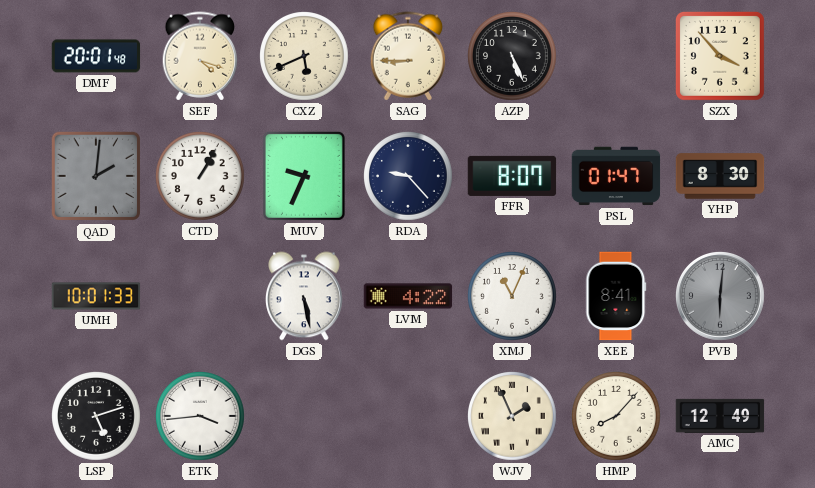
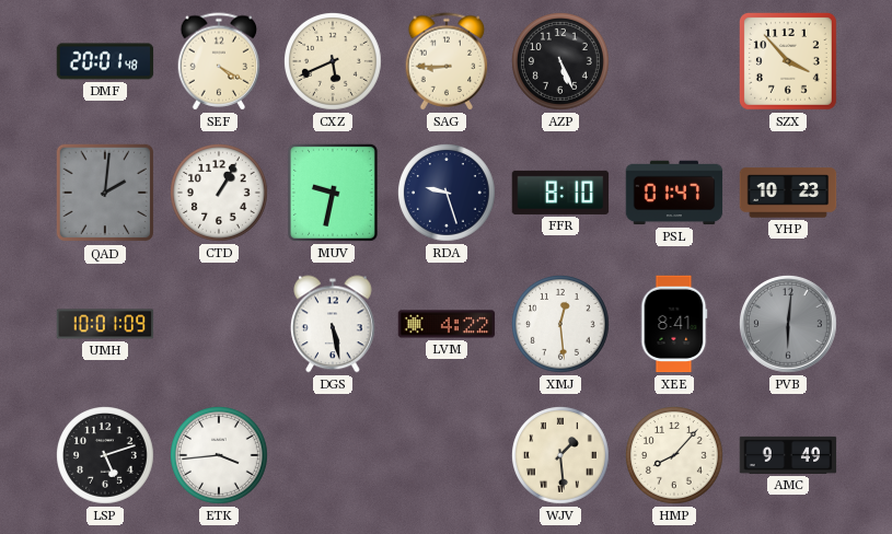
SEF: 4:18 -> 4:20
MUV: 9:34 -> 9:32
RDA: 9:23 -> 9:27
FFR: 8:07 -> 8:10
YHP: 8:30 -> 10:23
UMH: 10:01:33 -> 10:01:09
XMJ: 11:04 -> 12:29
WJV: 1:56 -> 1:29
AMC: 12:49 -> 9:49
